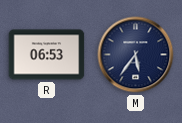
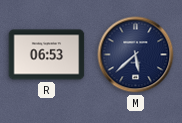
M: 5:36 -> 5:38
